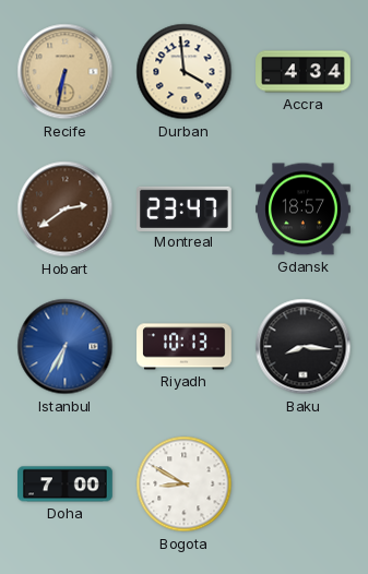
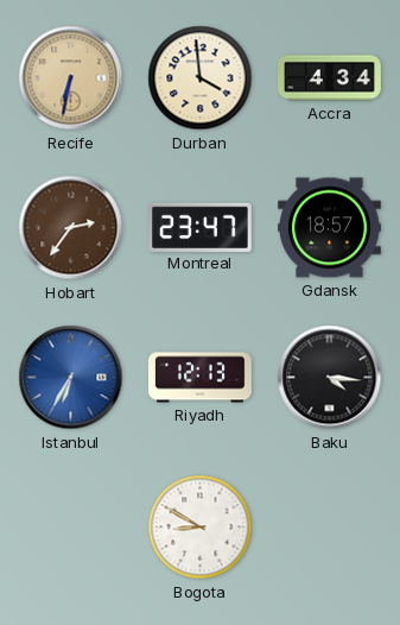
Hobart: 2:39 -> 2:36
Riyadh: 10:13 -> 12:13
Baku: 8:16 -> 4:16
Doha: 7:00 -> none
